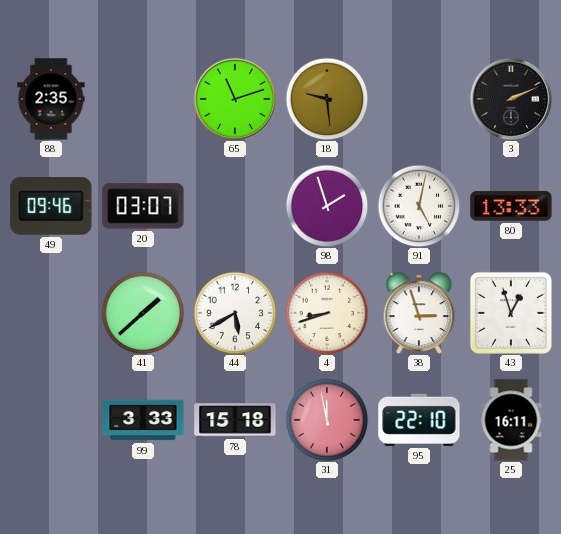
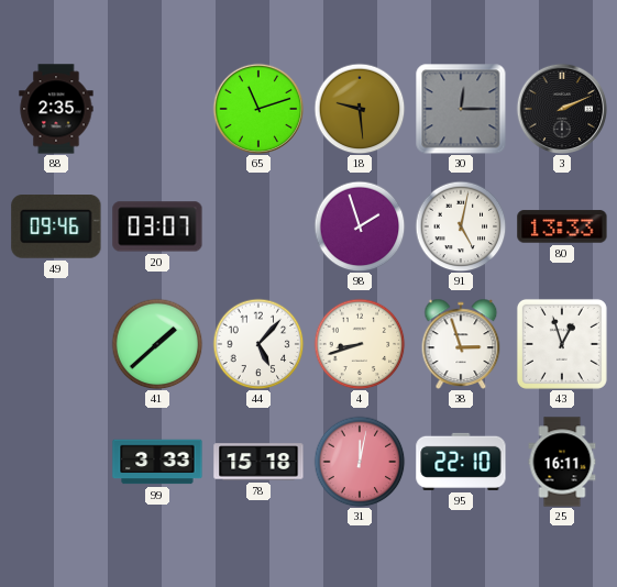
30: none -> 12:15
44: 5:40 -> 5:07
31: 11:58 -> 12:02
